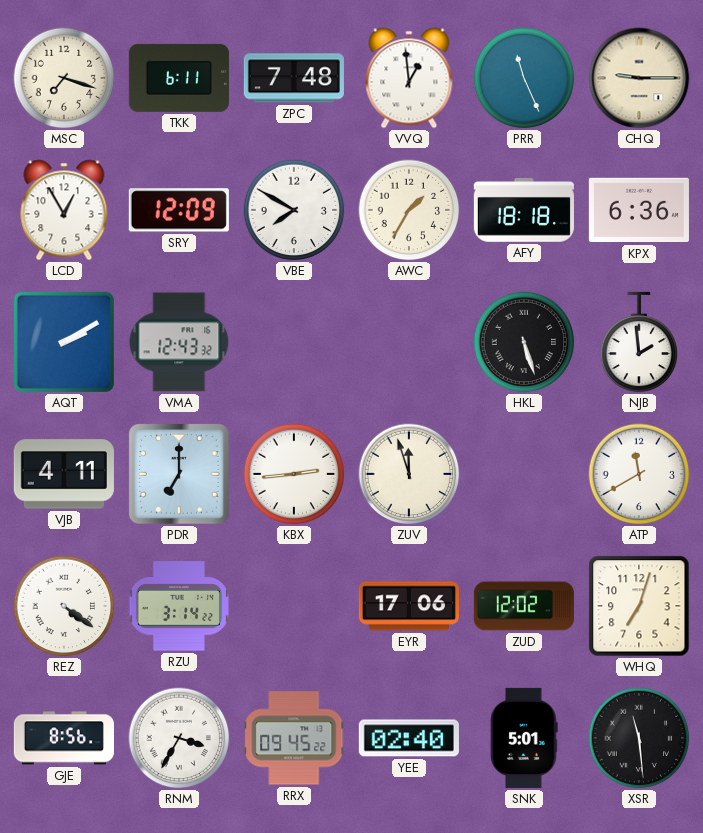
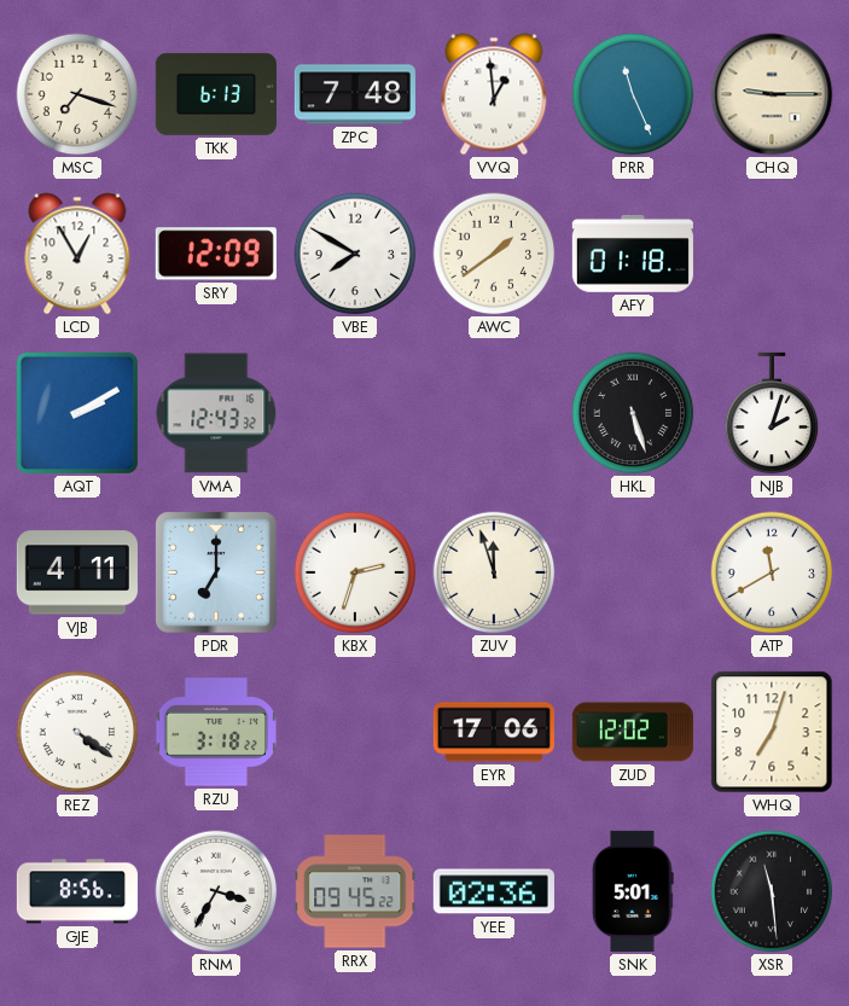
TKK: 6:11 -> 6:13
AWC: 1:35 -> 1:39
AFY: 18:18 -> 01:18
KPX: 6:36 -> none
NJB: 1:59 -> 2:03
KBX: 2:44 -> 2:33
RZU: 3:14 -> 3:18
YEE: 02:40 -> 02:36
